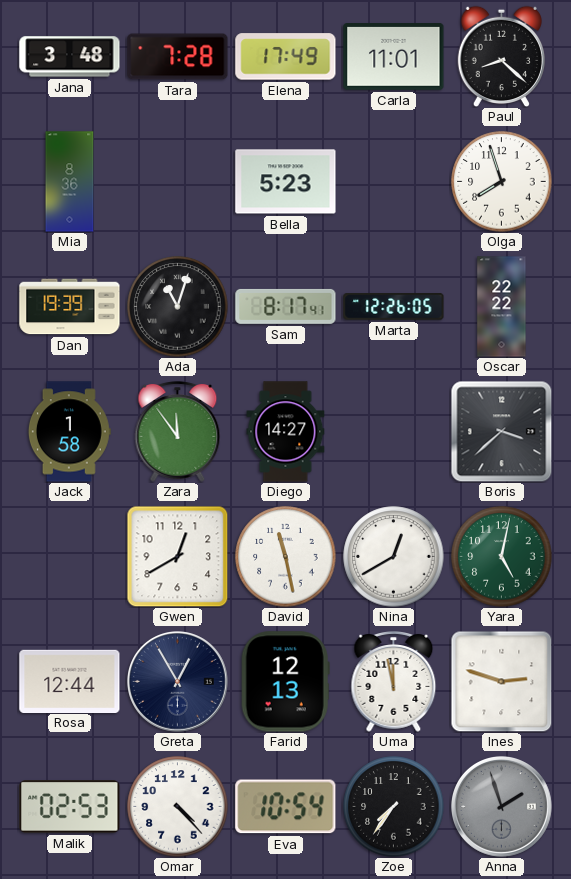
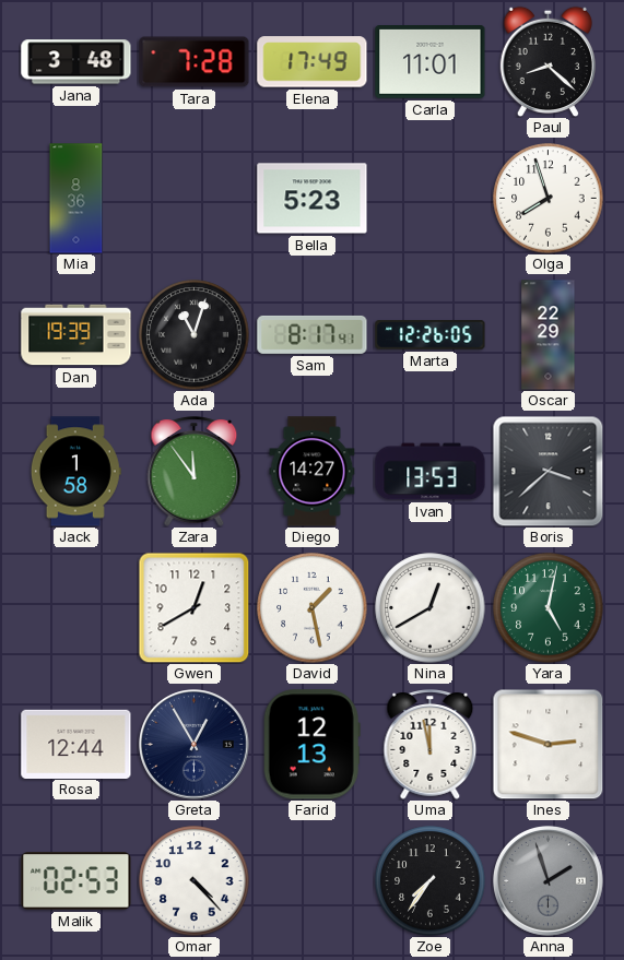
Oscar: 22:22 -> 22:29
Ivan: none -> 13:53
David: 11:28 -> 1:28
Eva: 10:54 -> none
